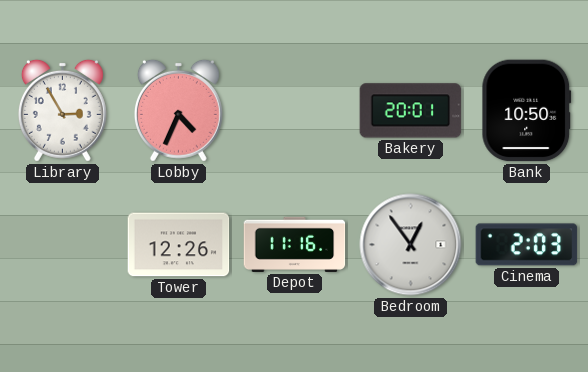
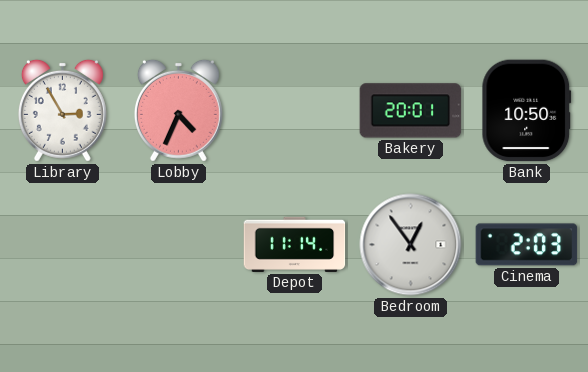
Tower: 12:26 -> none
Depot: 11:16 -> 11:14
